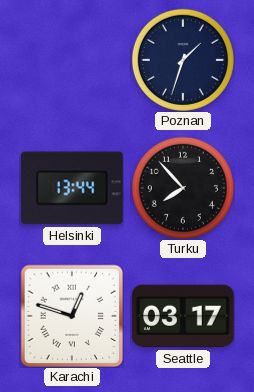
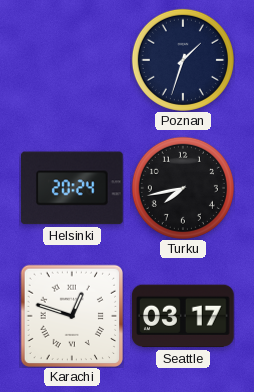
Helsinki: 13:44 -> 20:24
Turku: 7:53 -> 7:43
